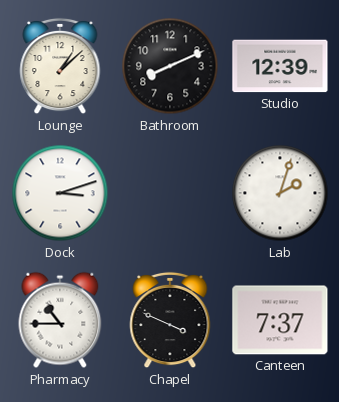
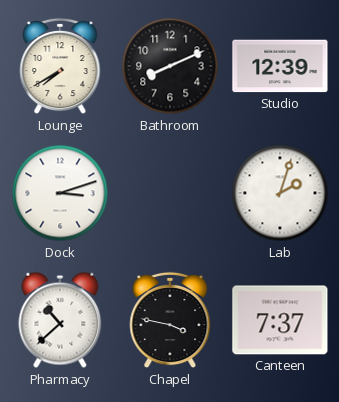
Lounge: 1:08 -> 7:40
Pharmacy: 10:45 -> 10:38
Chapel: 3:49 -> 3:47
